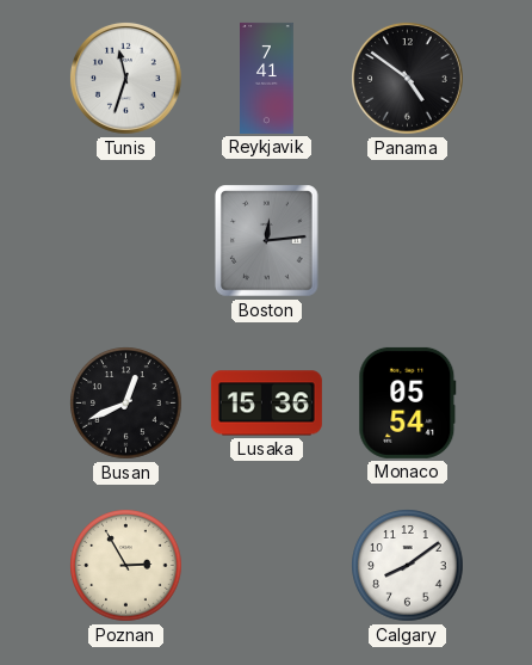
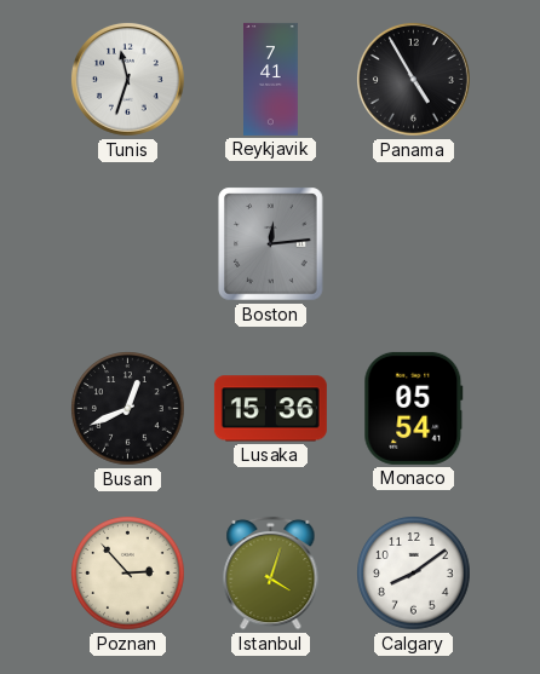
Panama: 4:51 -> 4:55
Poznan: 2:55 -> 2:53
Istanbul: none -> 4:03
